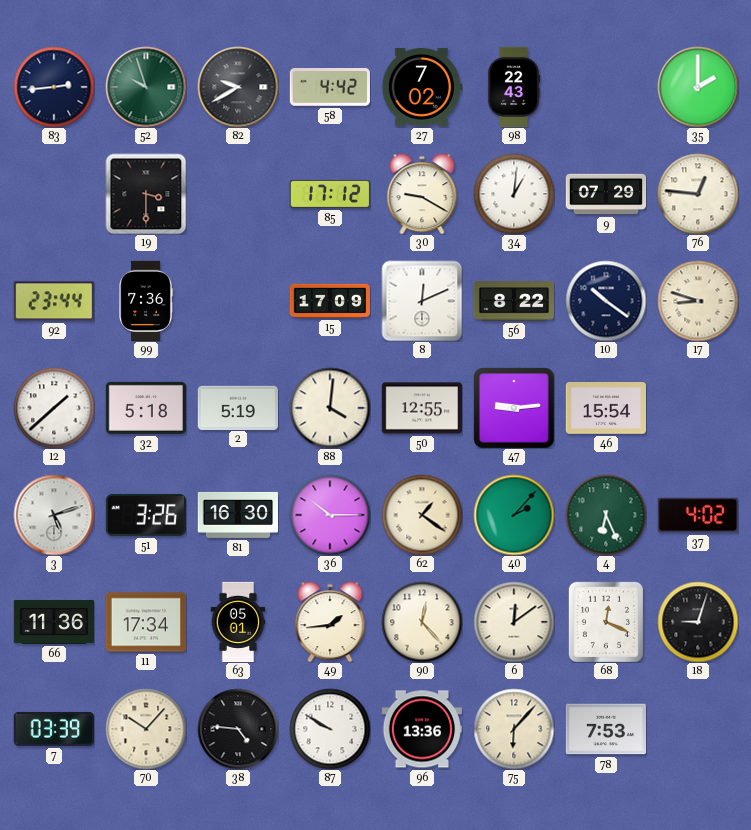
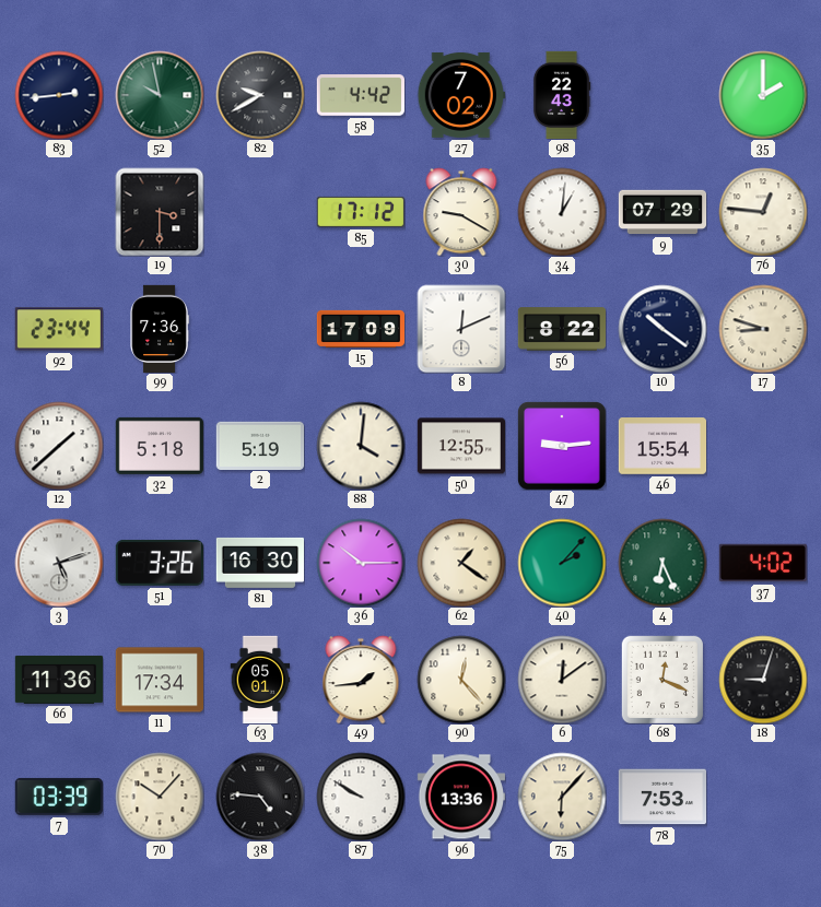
52: 9:57 -> 9:58
